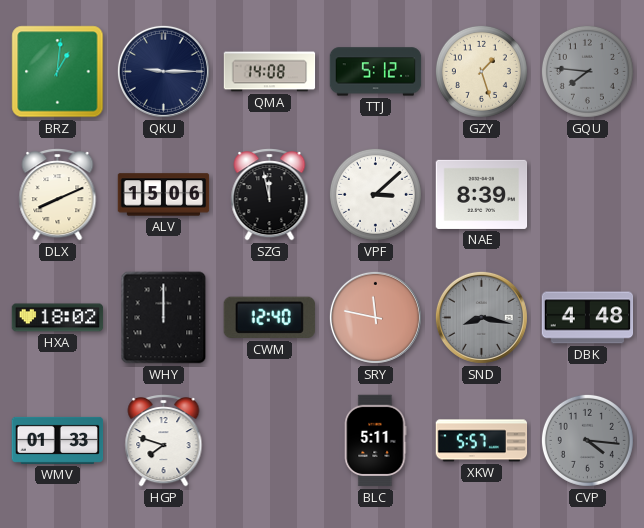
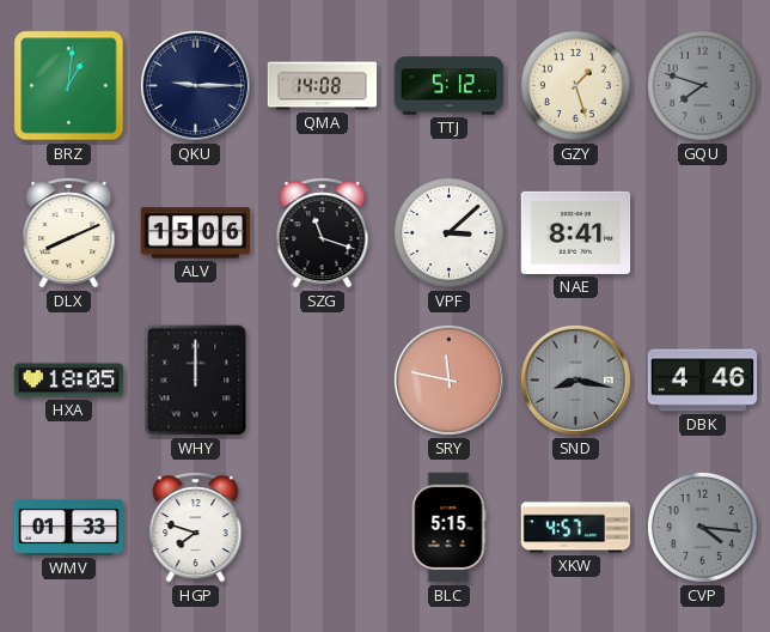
GQU: 7:46 -> 7:48
SZG: 11:58 -> 11:18
NAE: 8:39 -> 8:41
HXA: 18:02 -> 18:05
CWM: 12:40 -> none
DBK: 4:48 -> 4:46
BLC: 5:11 -> 5:15
XKW: 5:57 -> 4:57
